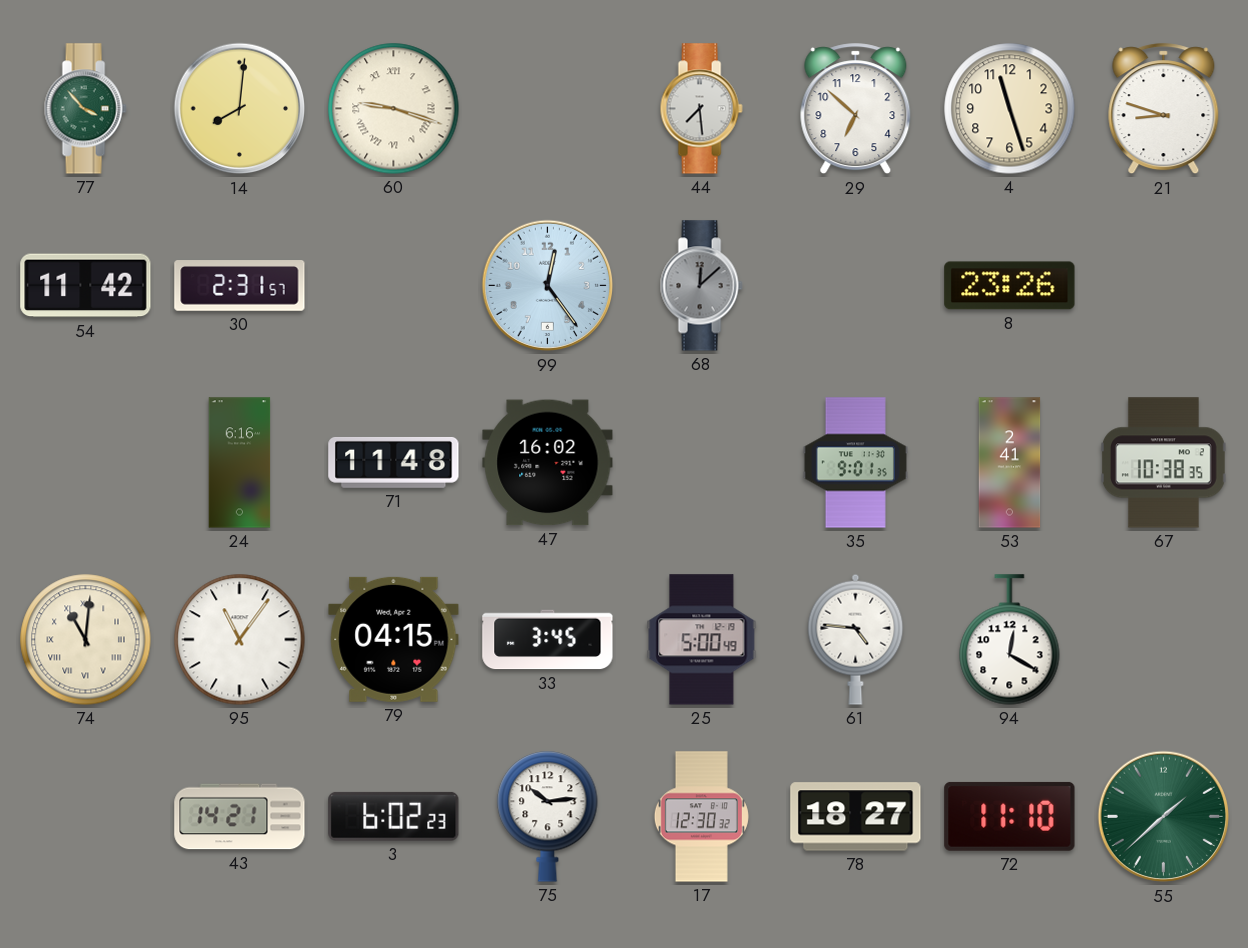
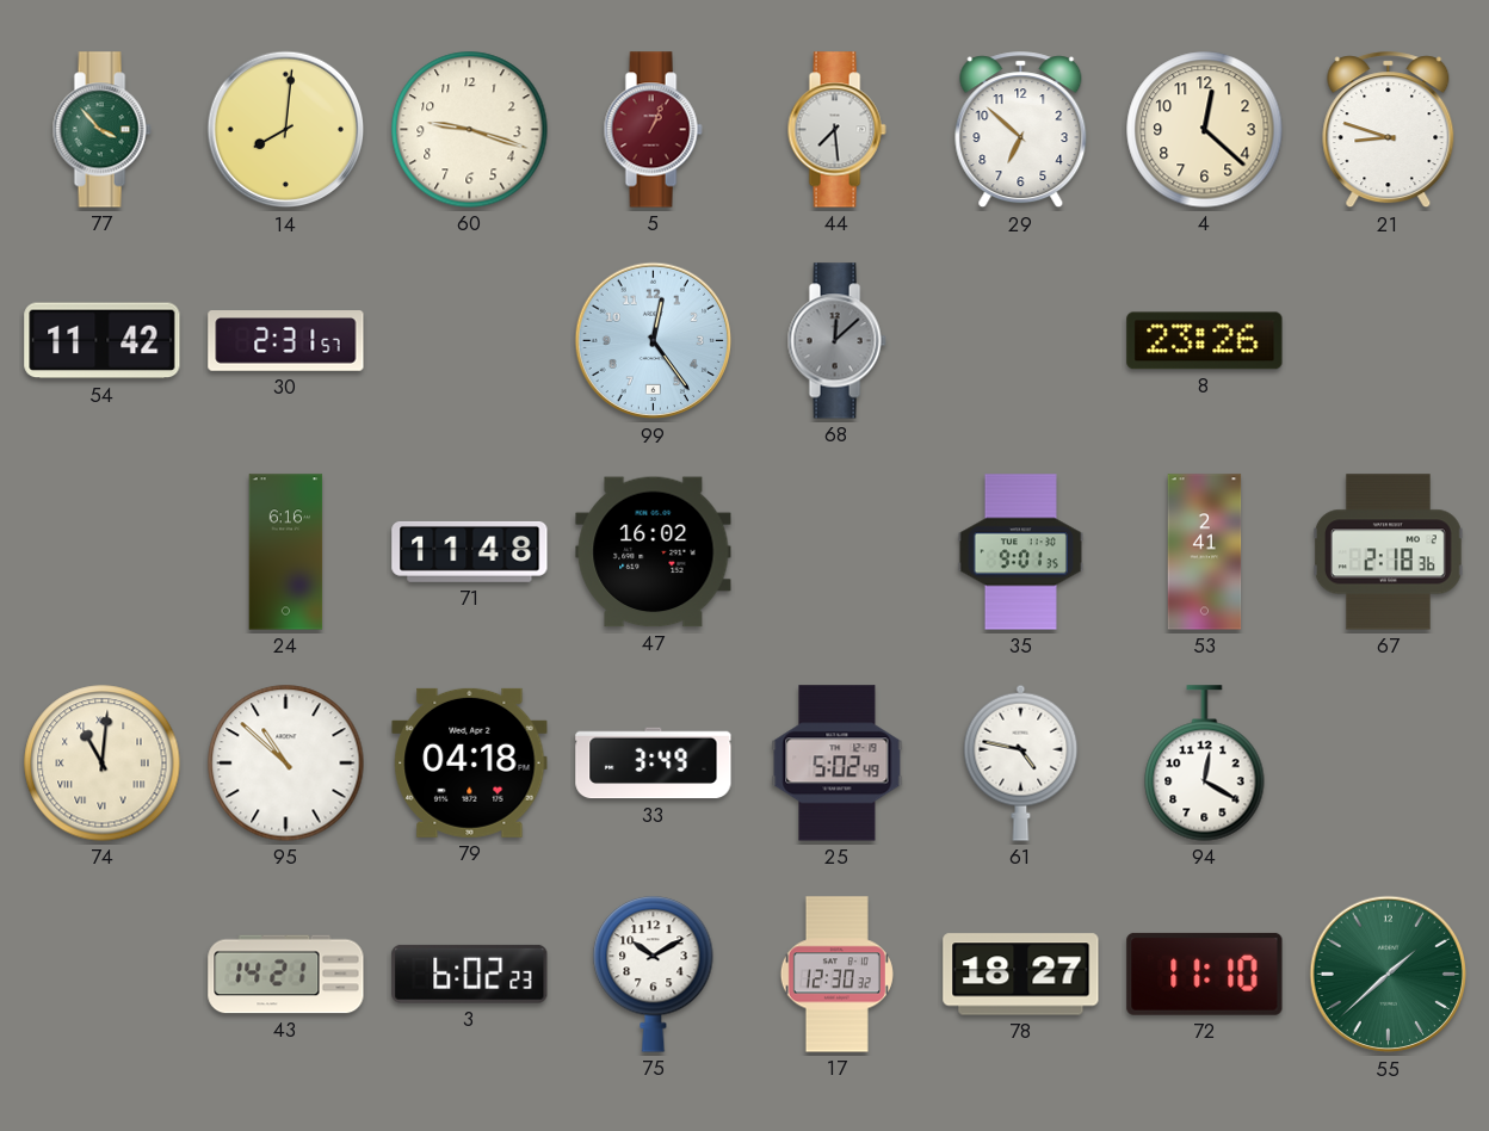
60 numerals: Roman -> Arabic
5: none -> 1:04
4: 11:27 -> 12:22
67: 10:38 -> 2:18
95: 11:06 -> 10:52
79: 04:15 -> 04:18
33: 3:45 -> 3:49
25: 5:00 -> 5:02
61: 4:46 -> 4:47
75: 10:14 -> 10:10
